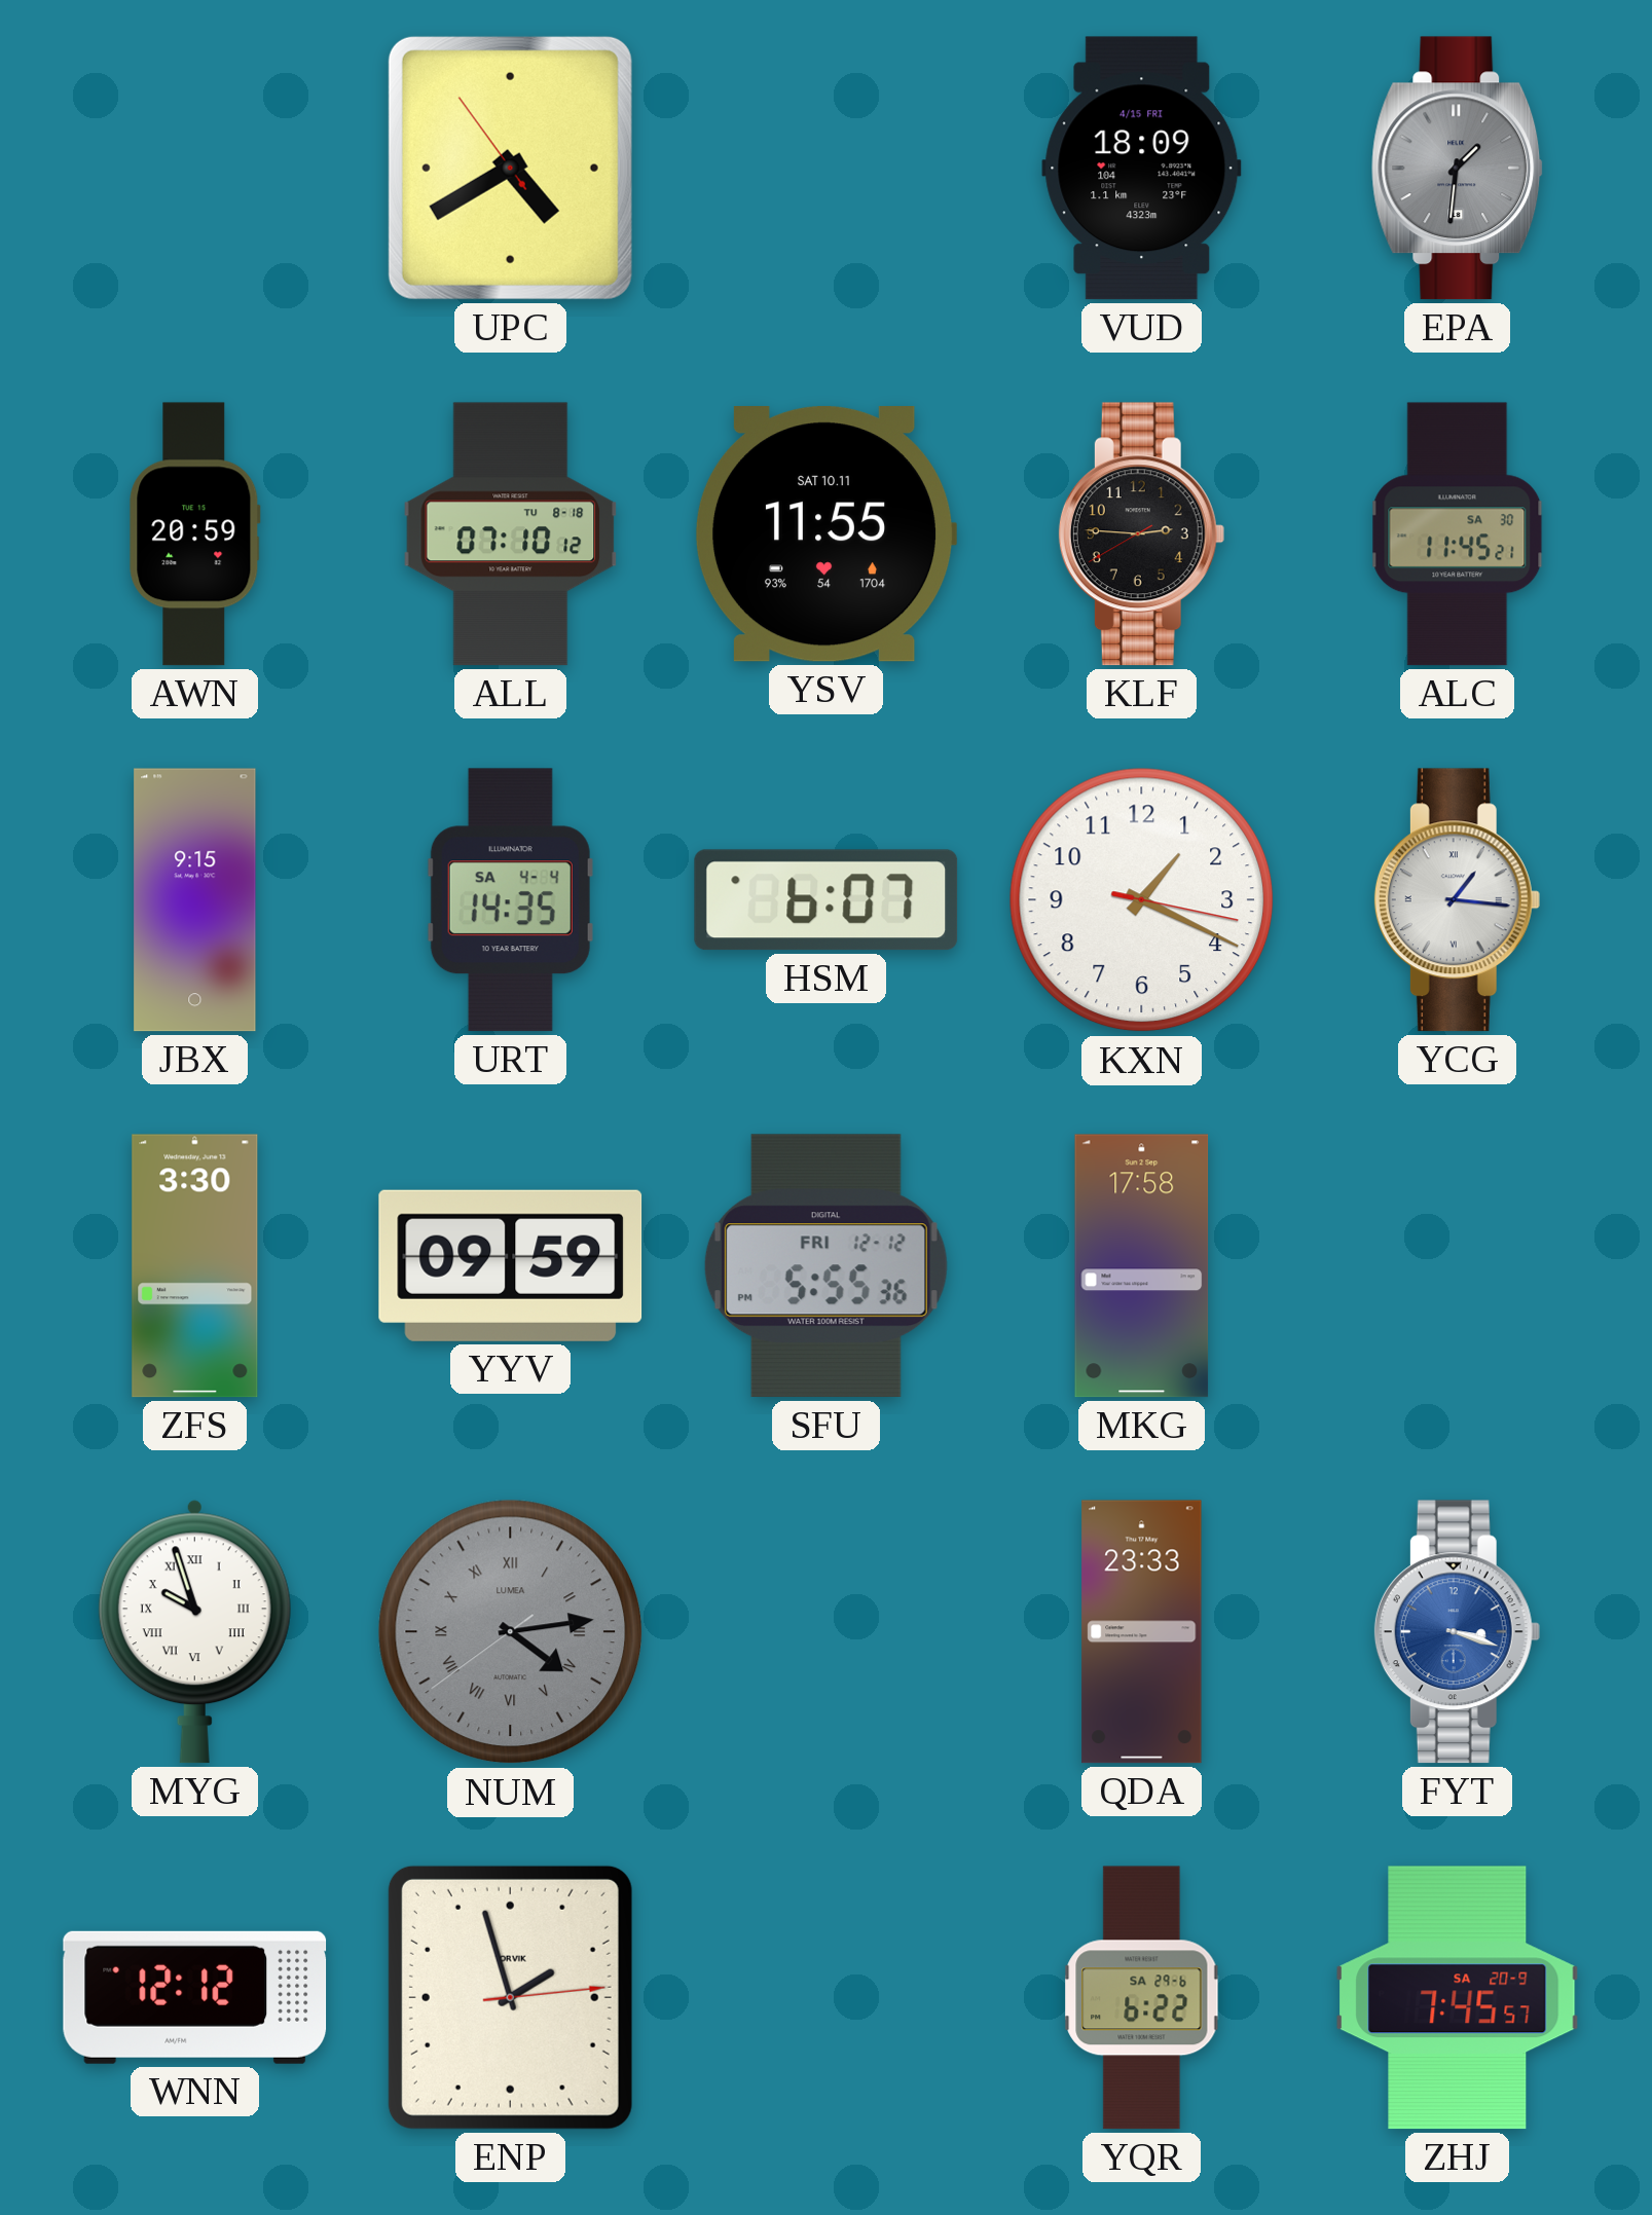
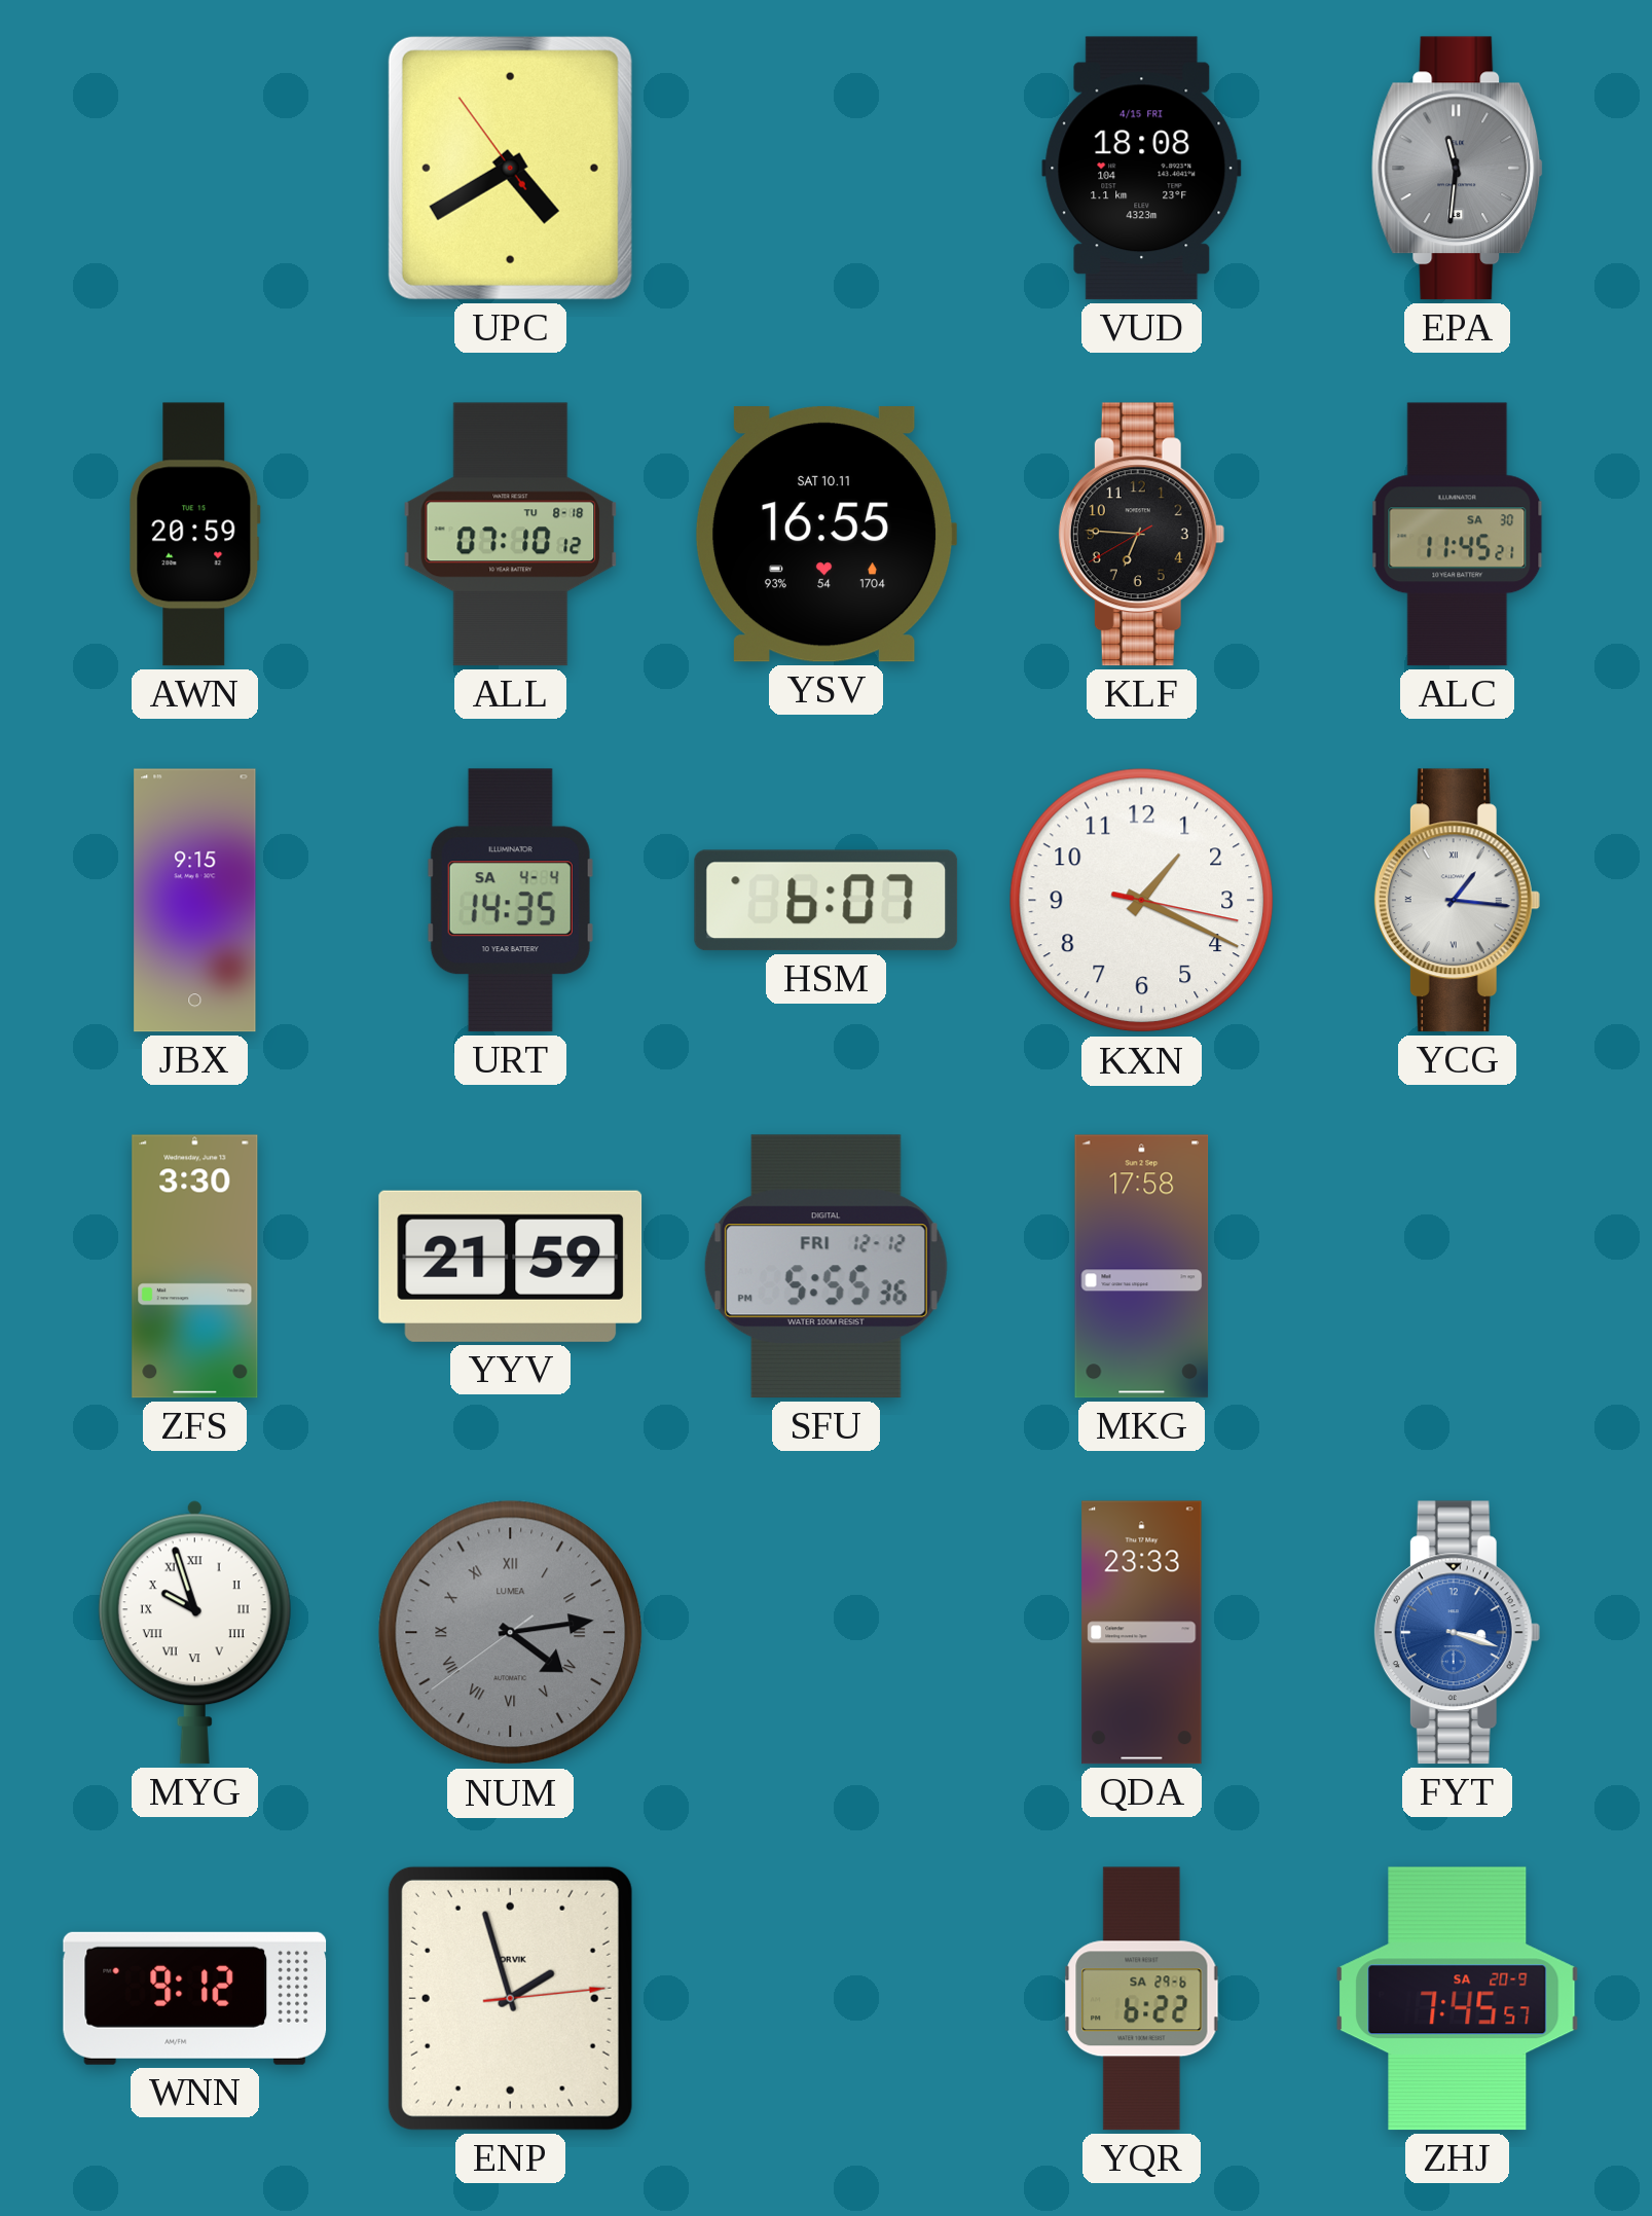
VUD: 18:09 -> 18:08
EPA: 1:31 -> 11:31
YSV: 11:55 -> 16:55
KLF: 2:45 -> 6:45
YYV: 09:59 -> 21:59
WNN: 12:12 -> 9:12
